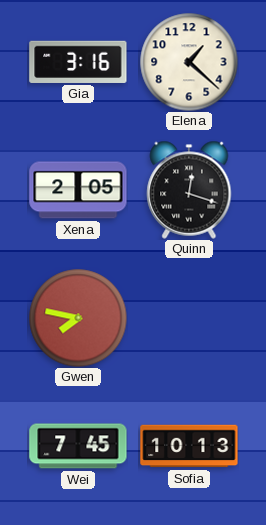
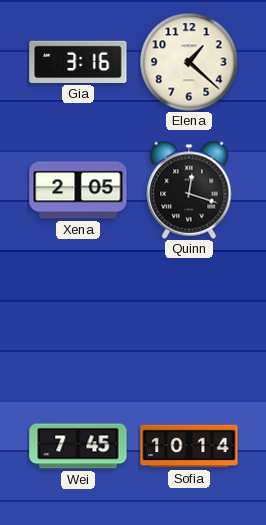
Gwen: 7:47 -> none
Sofia: 10:13 -> 10:14
